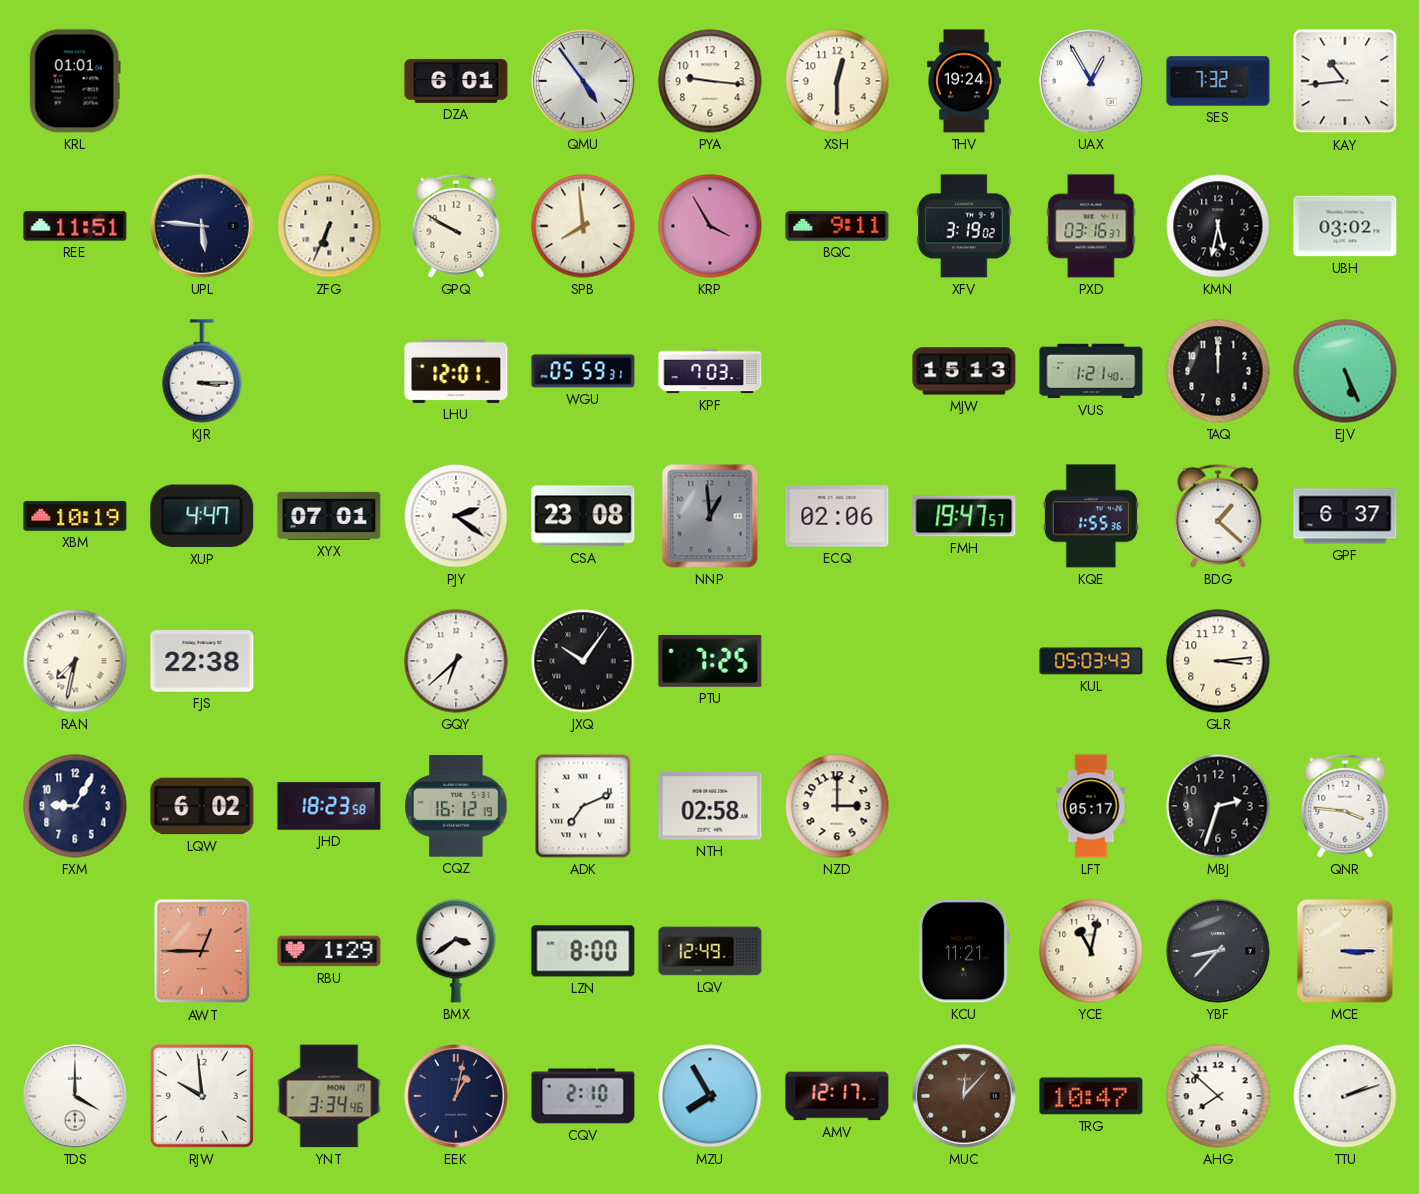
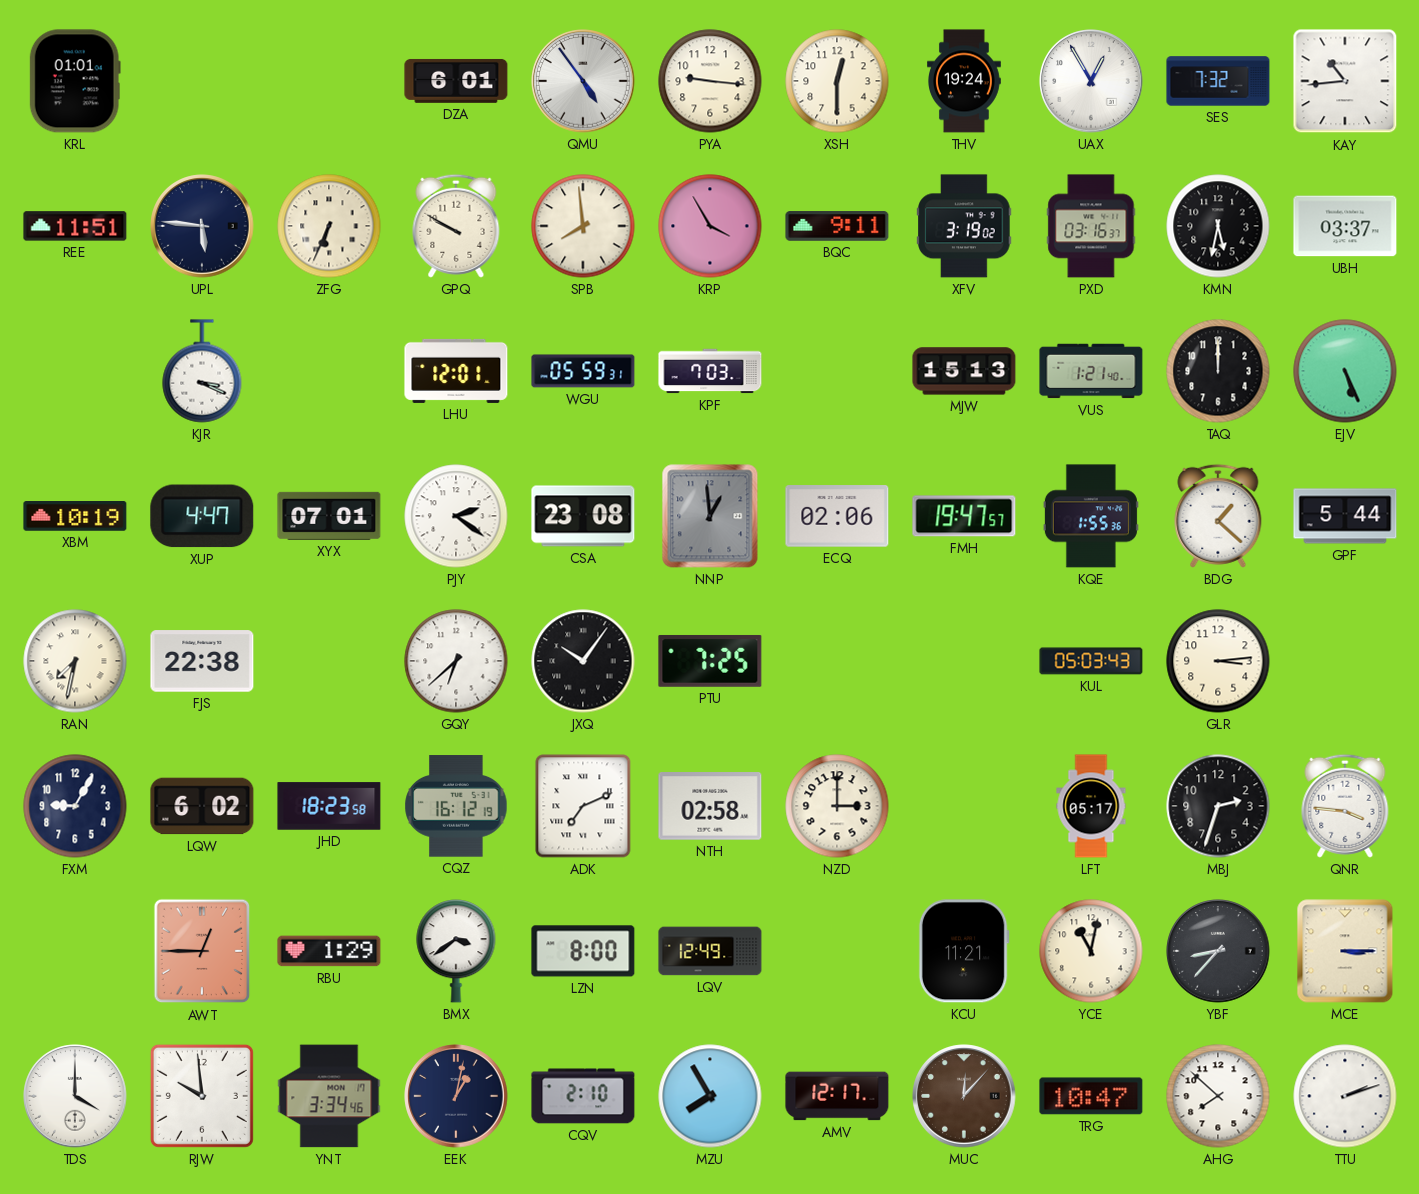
UBH: 03:02 -> 03:37
KJR: 3:15 -> 3:19
GPF: 6:37 -> 5:44
